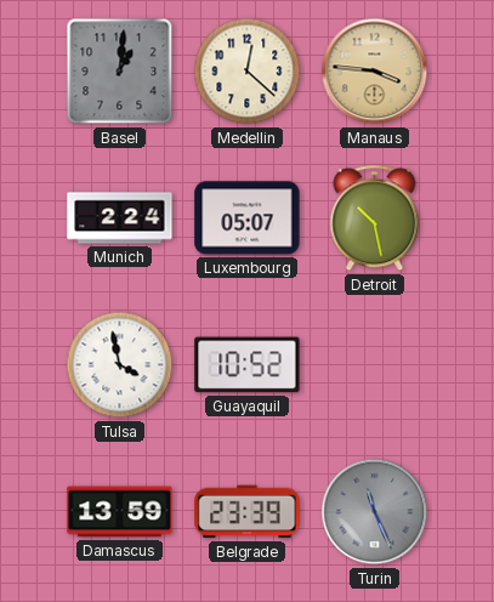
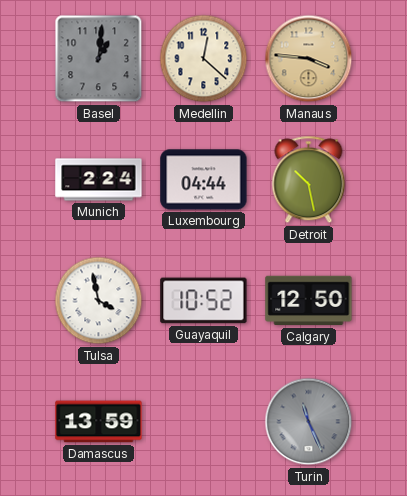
Luxembourg: 05:07 -> 04:44
Calgary: none -> 12:50
Belgrade: 23:39 -> none
